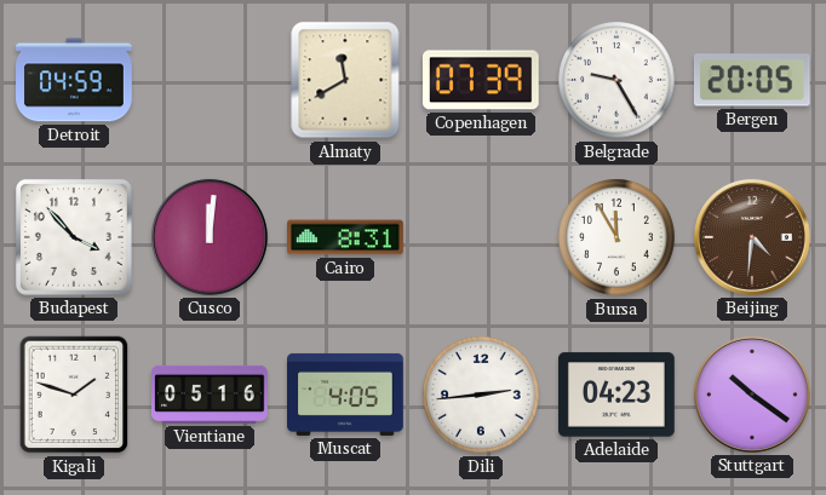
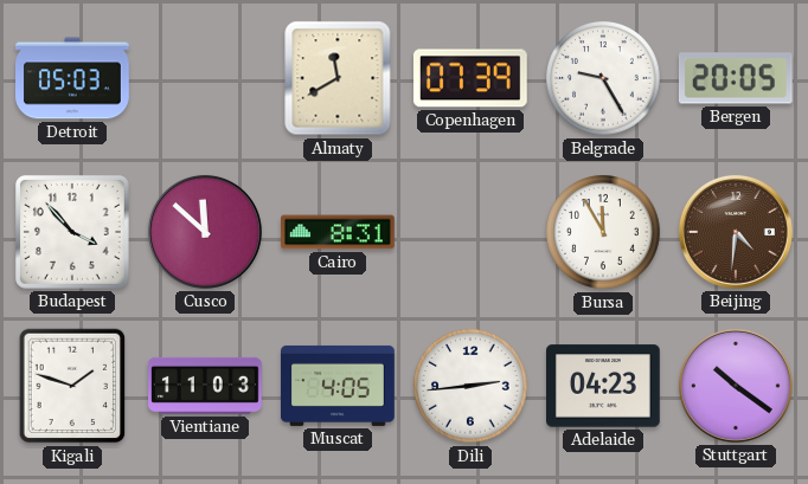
Detroit: 04:59 -> 05:03
Cusco: 12:01 -> 11:52
Vientiane: 05:16 -> 11:03
